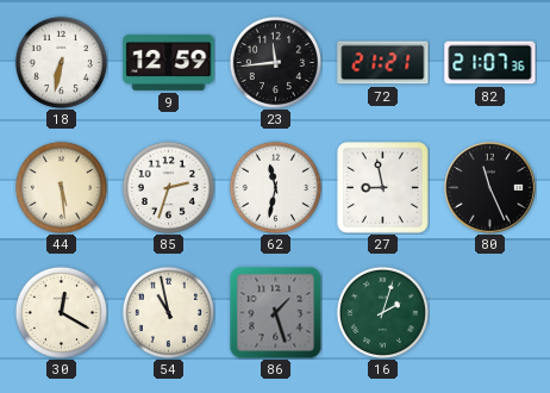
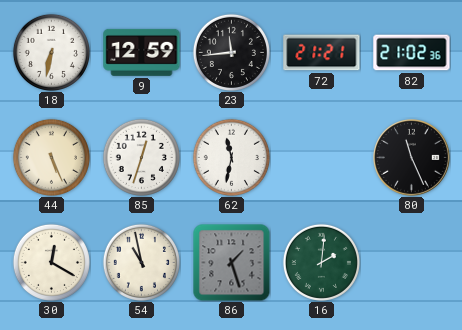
82: 21:07 -> 21:02
44: 5:29 -> 5:26
85: 2:33 -> 12:33
27: 8:58 -> none
16: 2:03 -> 2:01
